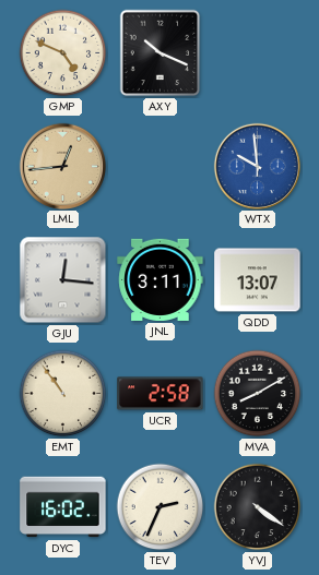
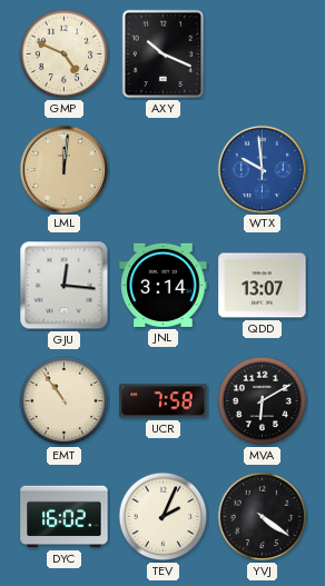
LML: 12:44 -> 12:01
JNL: 3:11 -> 3:14
UCR: 2:58 -> 7:58
MVA: 8:10 -> 6:10
TEV: 2:34 -> 2:04
